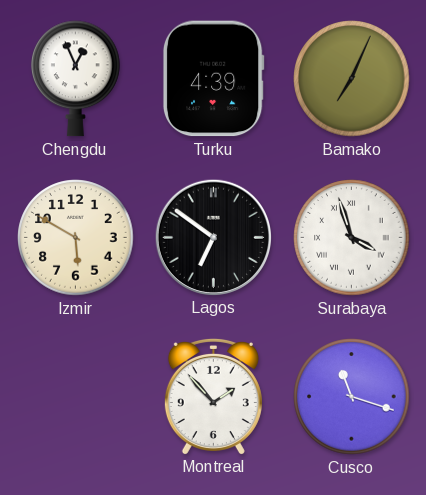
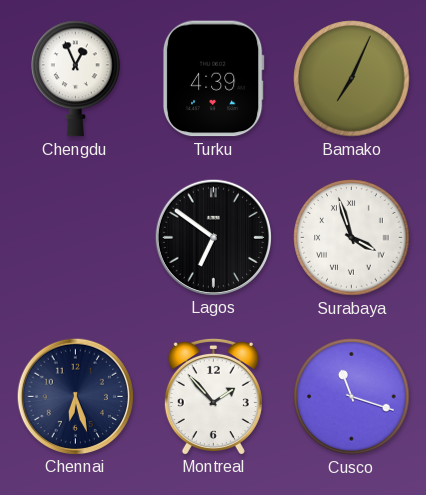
Izmir: 5:50 -> none
Chennai: none -> 6:27
